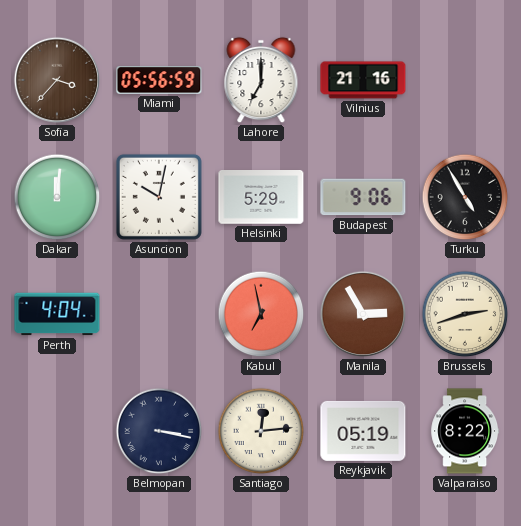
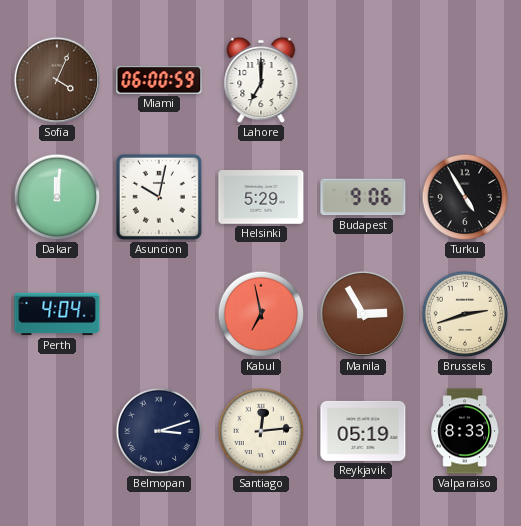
Sofia: 3:37 -> 4:04
Miami: 05:56 -> 06:00
Vilnius: 21:16 -> none
Belmopan: 3:17 -> 3:12
Valparaiso: 8:22 -> 8:33
